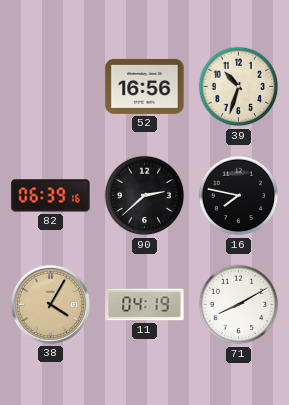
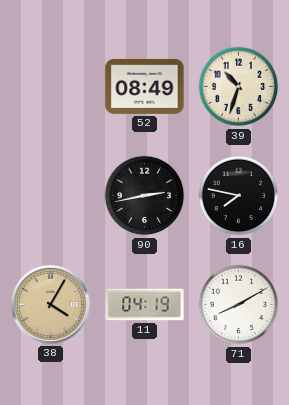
52: 16:56 -> 08:49
82: 06:39 -> none
90: 2:38 -> 2:43
